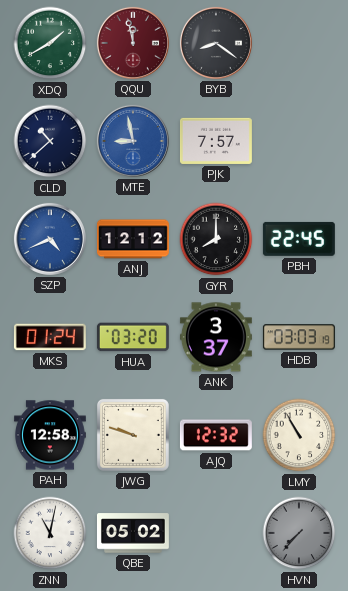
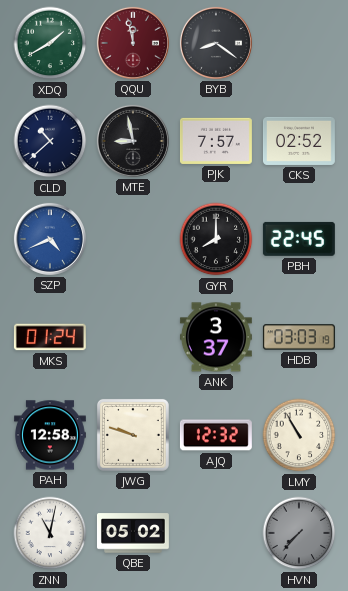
MTE dial: blue -> black
CKS: none -> 02:52
ANJ: 12:12 -> none
HUA: 03:20 -> none
